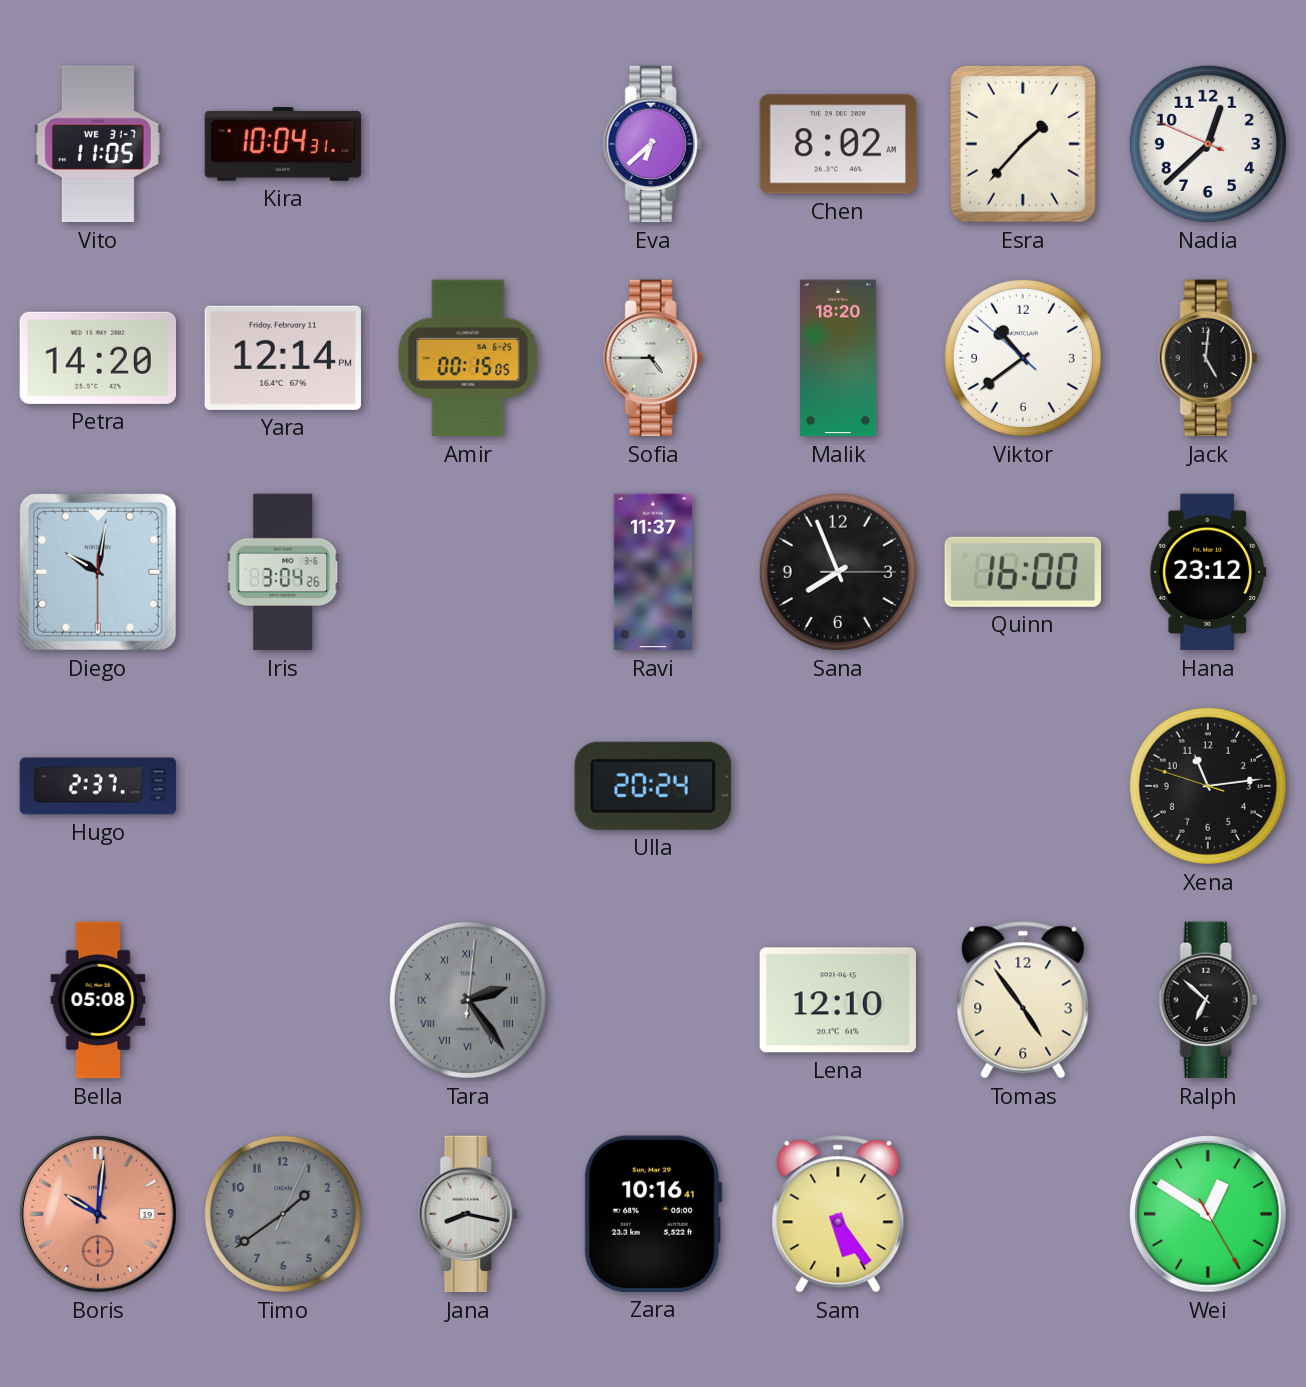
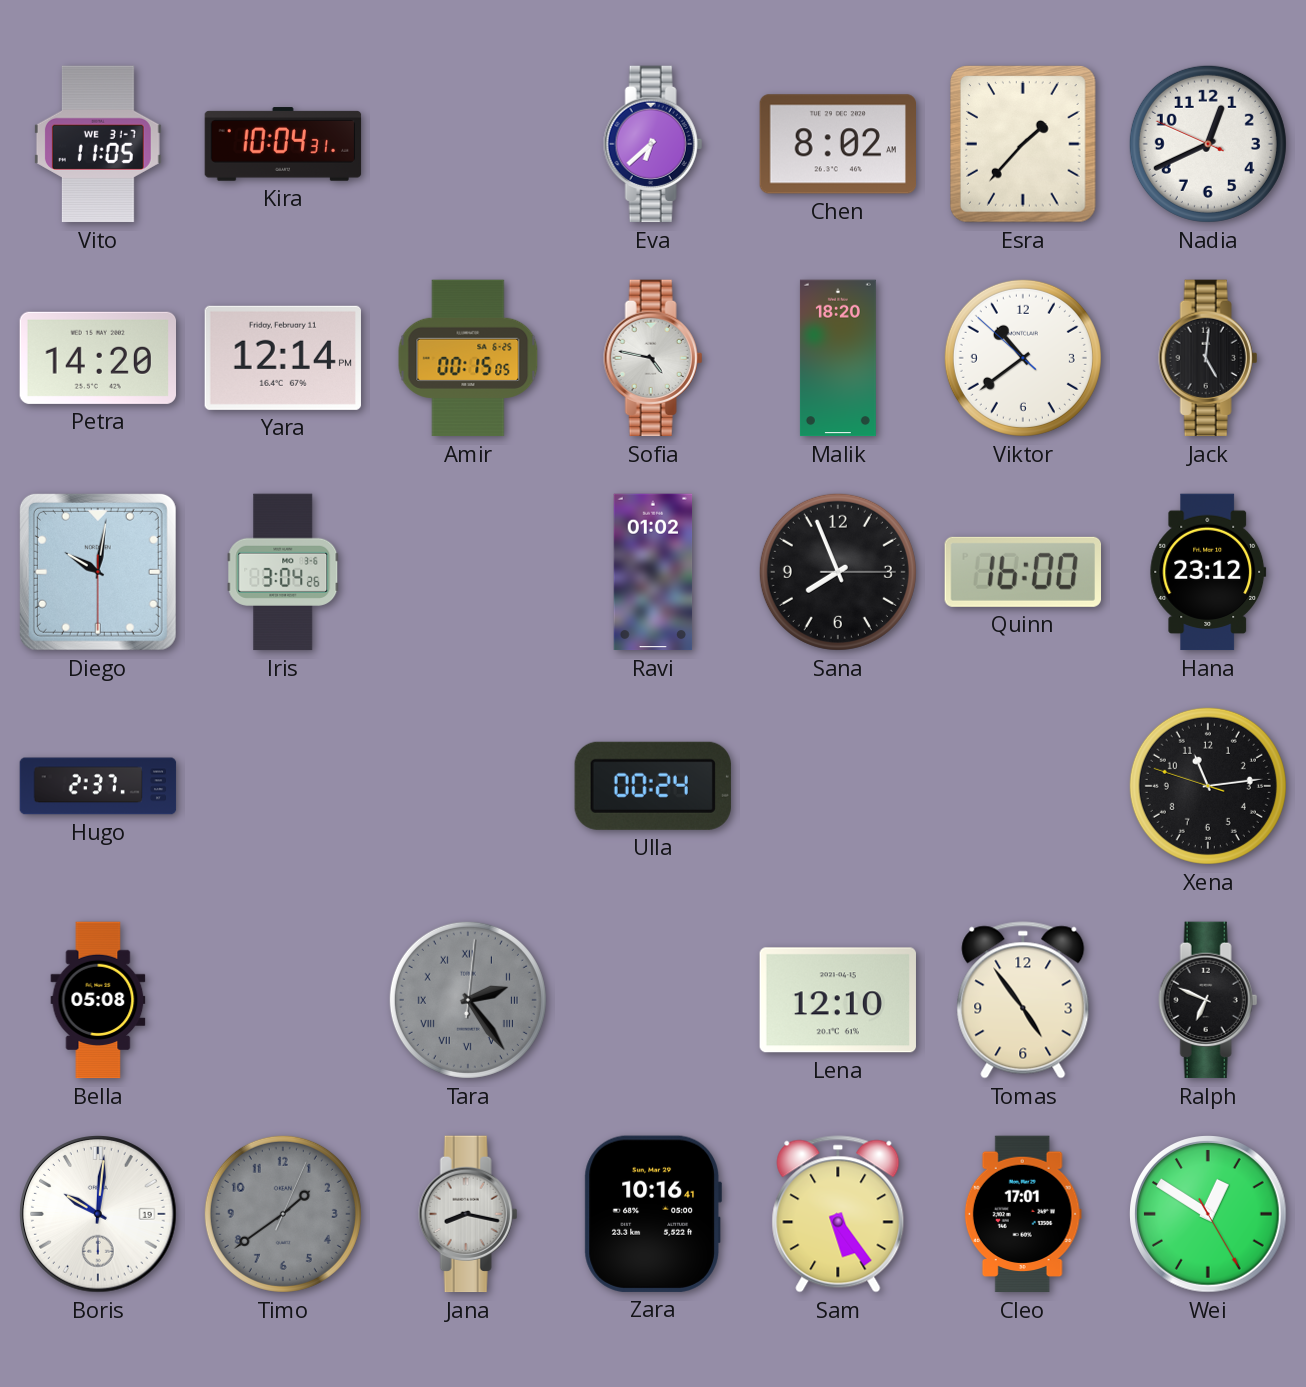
Nadia: 12:37 -> 12:40
Sofia: 4:45 -> 4:47
Ravi: 11:37 -> 01:02
Ulla: 20:24 -> 00:24
Ralph: 6:52 -> 6:49
Boris dial: salmon -> white
Cleo: none -> 17:01
